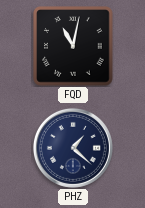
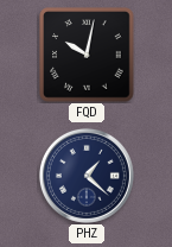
FQD: 11:02 -> 10:02
